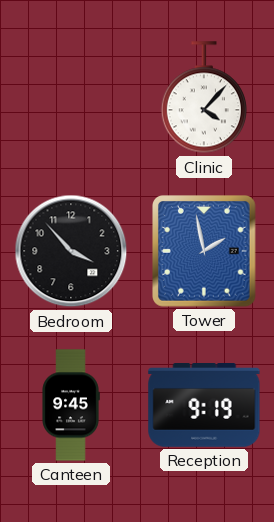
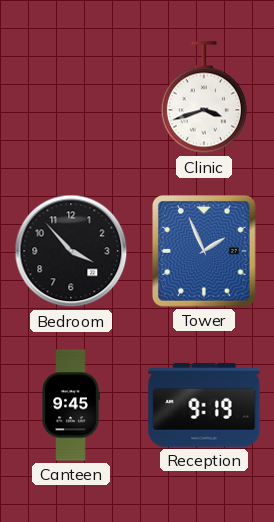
Clinic: 4:07 -> 3:42
Tower: 1:58 -> 1:56
